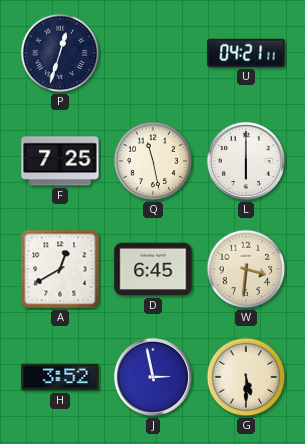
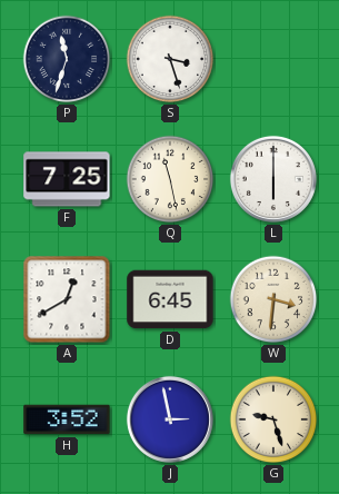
P: 12:33 -> 11:33
S: none -> 3:27
U: 04:21 -> none
G: 5:30 -> 9:27
